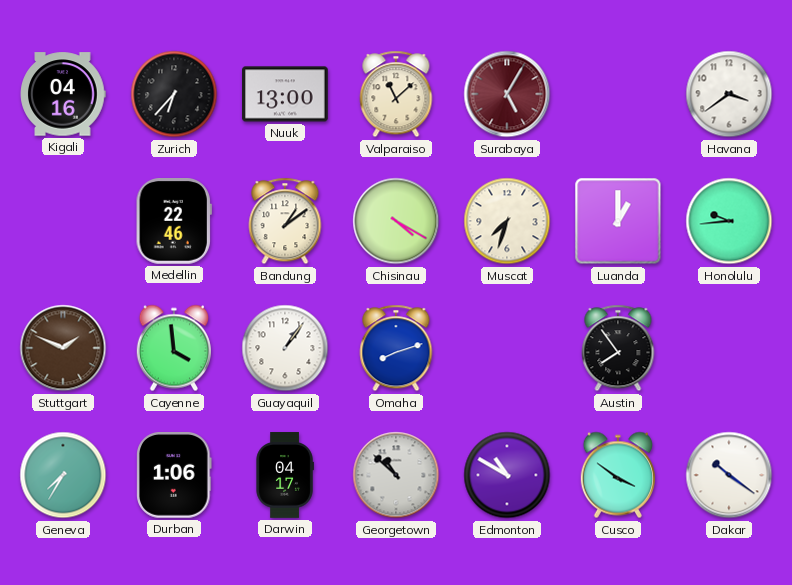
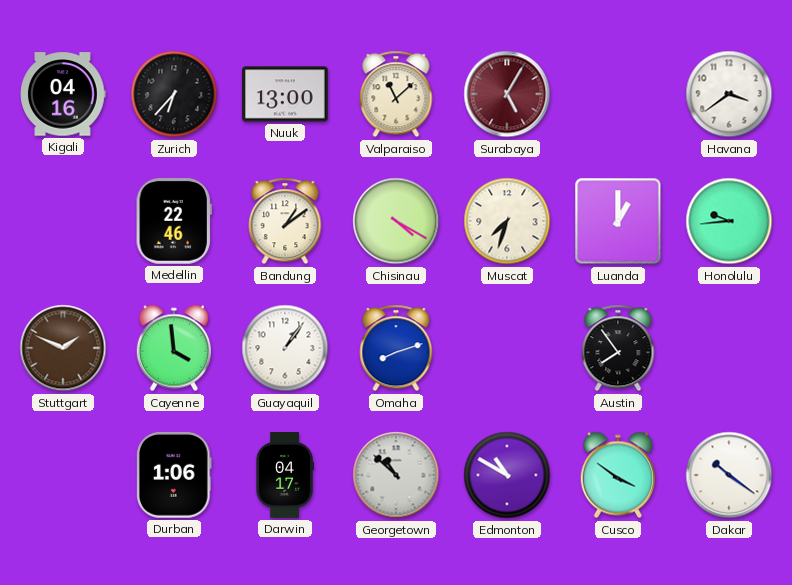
Geneva: 7:35 -> none
